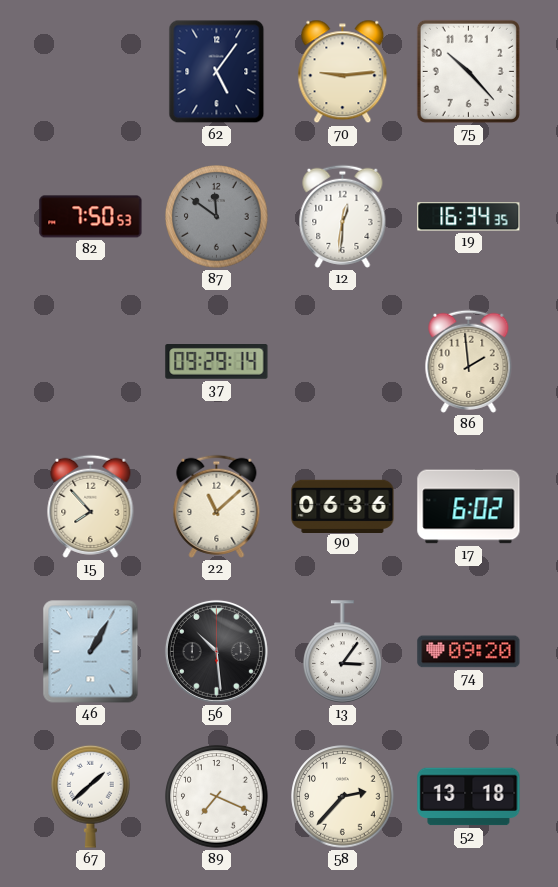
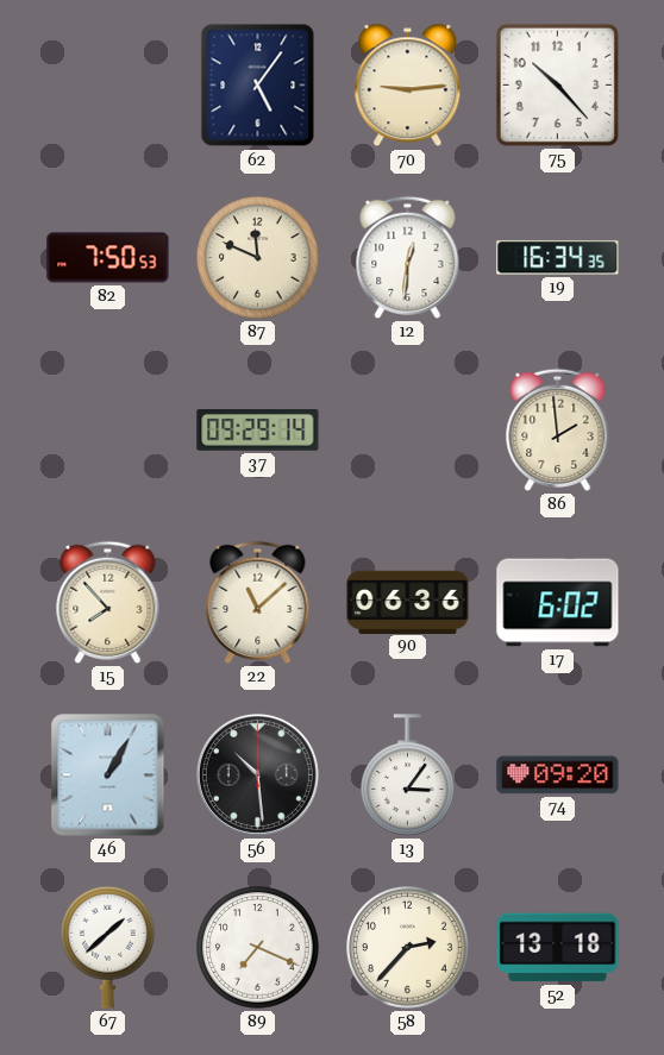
87: 11:51 -> 11:49
87 dial: grey -> cream
